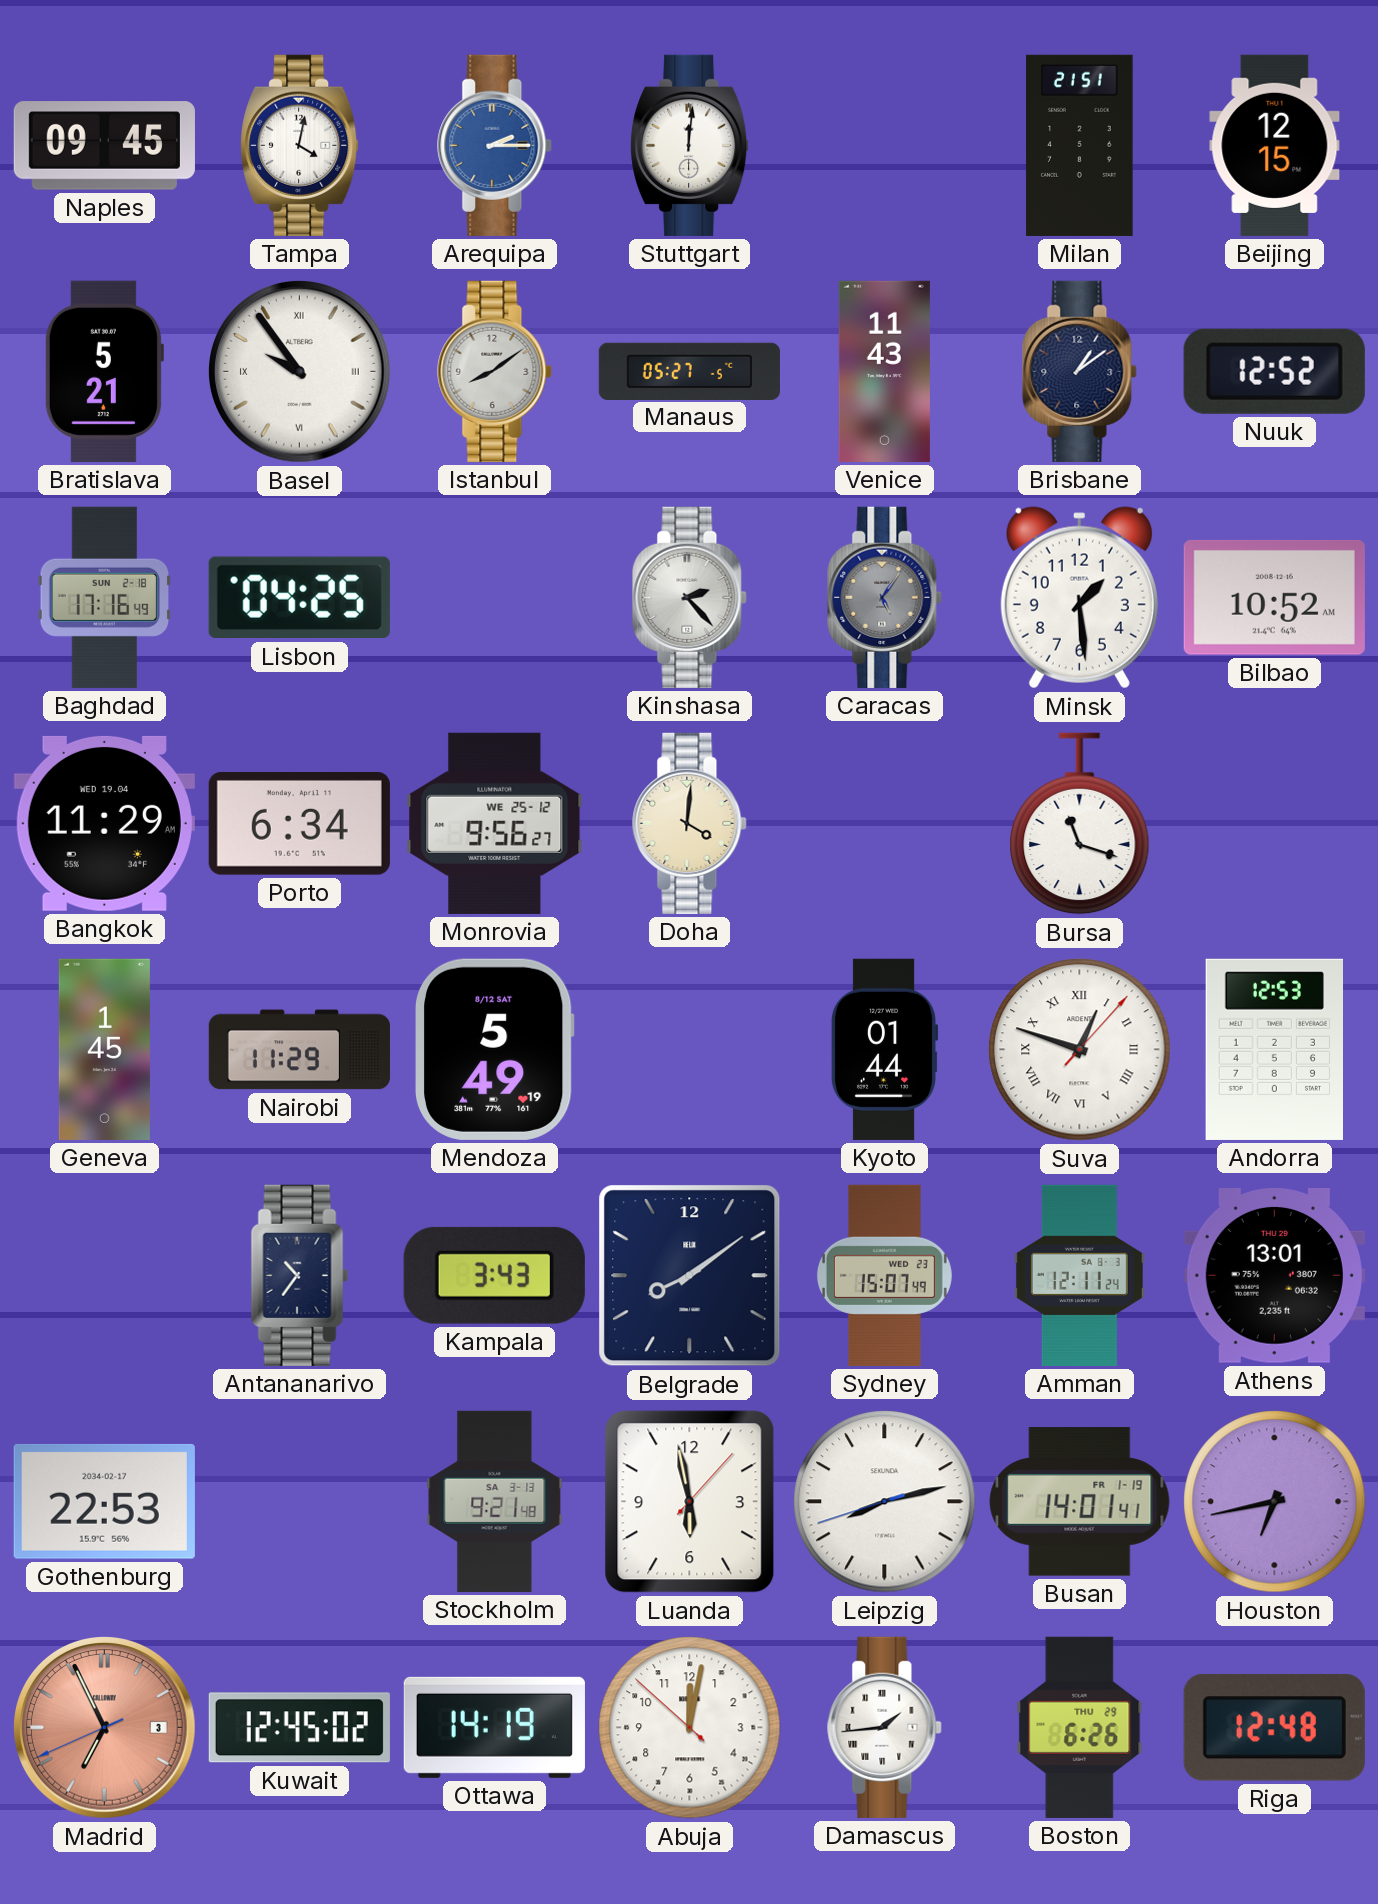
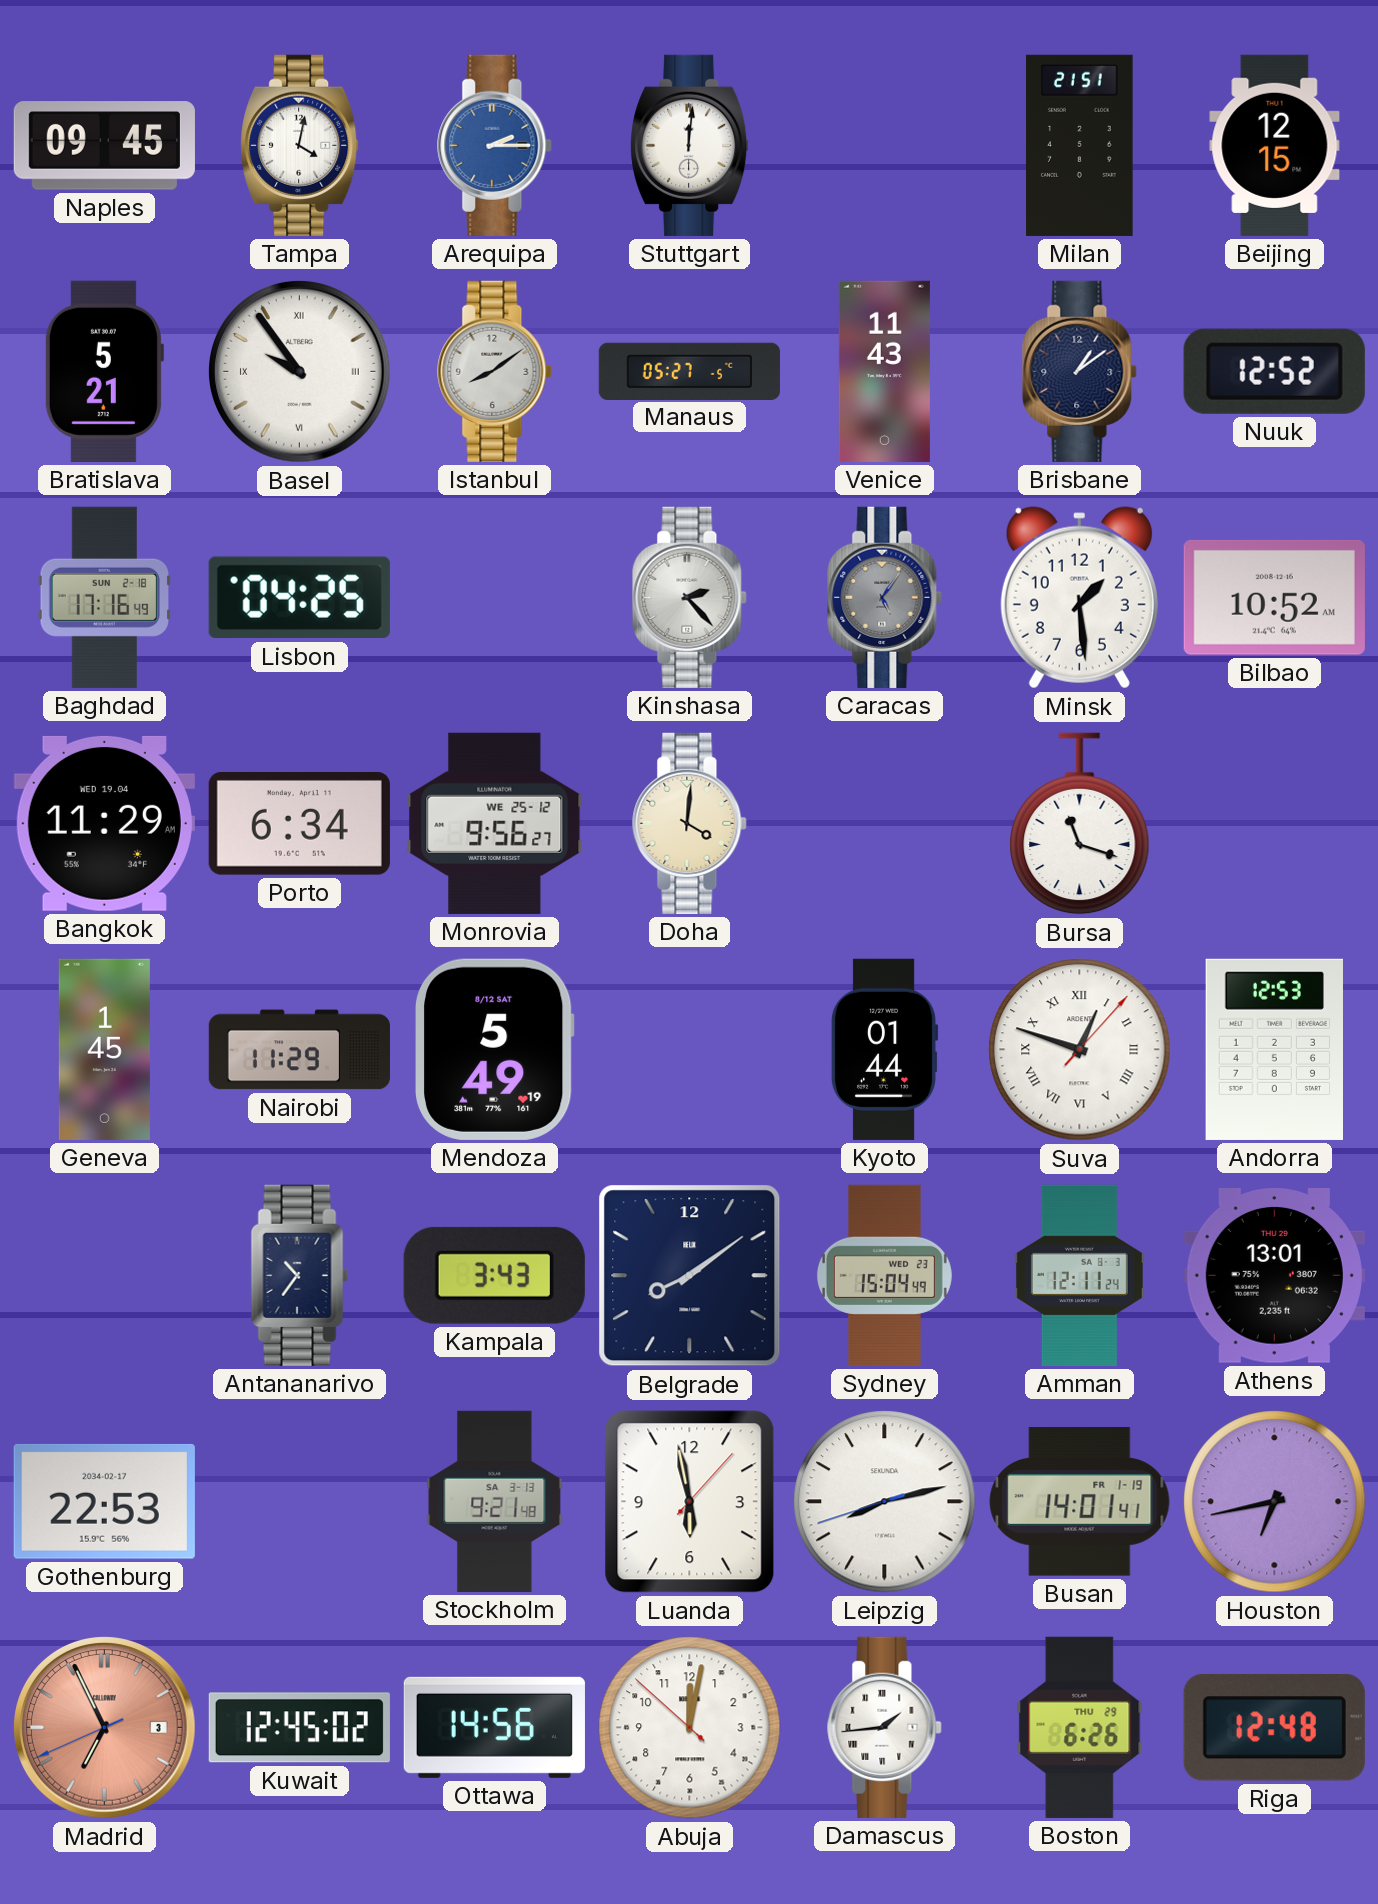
Sydney: 15:07 -> 15:04
Ottawa: 14:19 -> 14:56
